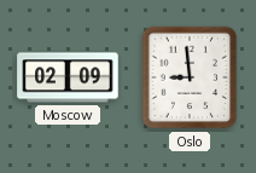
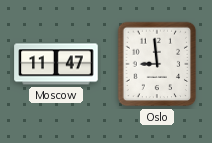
Moscow: 02:09 -> 11:47
